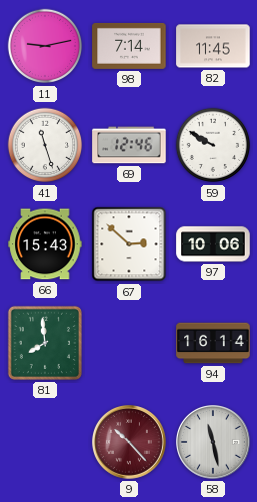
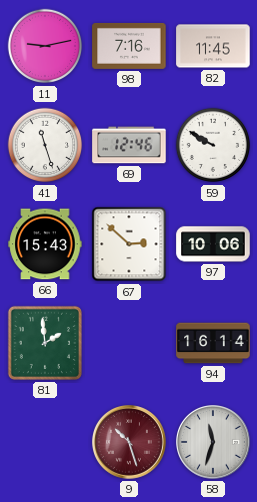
98: 7:14 -> 7:16
81: 7:59 -> 1:59
9: 10:23 -> 10:27
58: 11:28 -> 11:33
